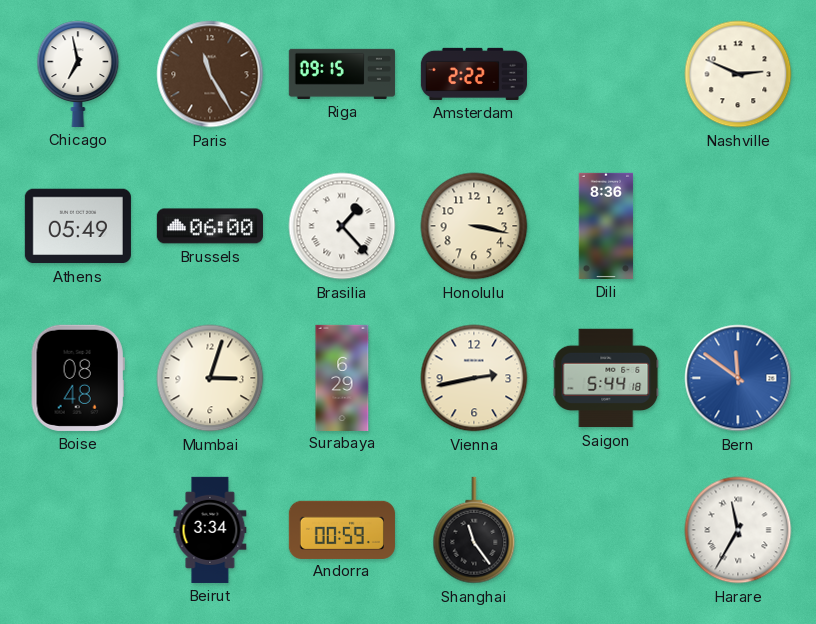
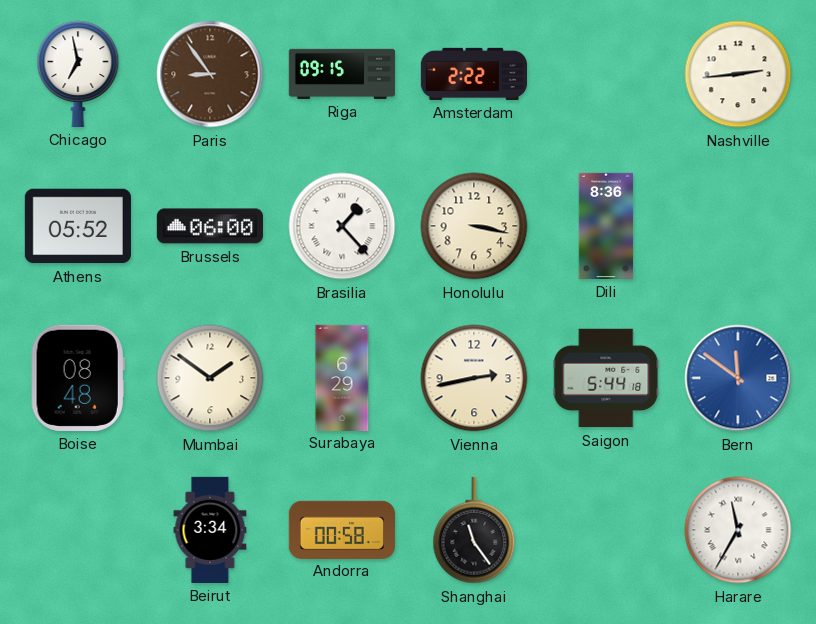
Paris: 11:25 -> 8:54
Nashville: 2:49 -> 2:44
Athens: 05:49 -> 05:52
Mumbai: 3:03 -> 1:51
Andorra: 00:59 -> 00:58
